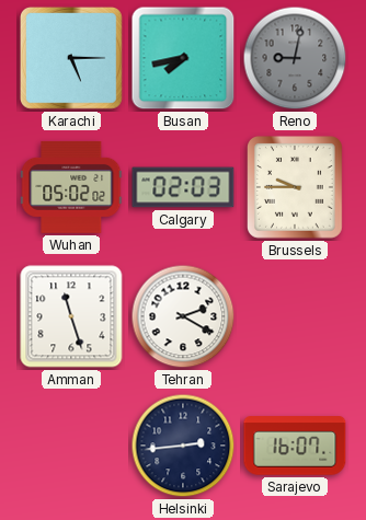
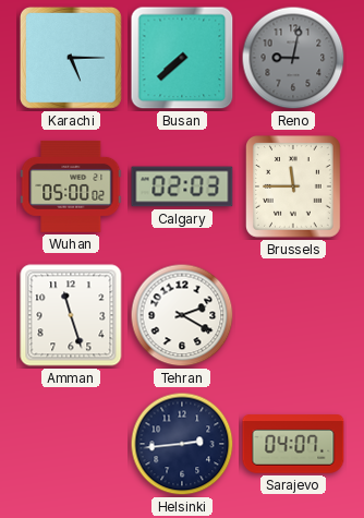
Busan: 7:43 -> 7:38
Wuhan: 05:02 -> 05:00
Brussels: 9:45 -> 11:45
Sarajevo: 16:07 -> 04:07
